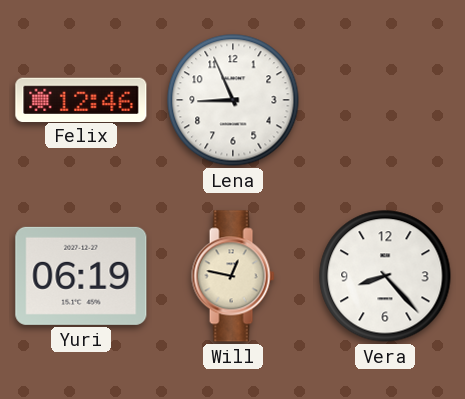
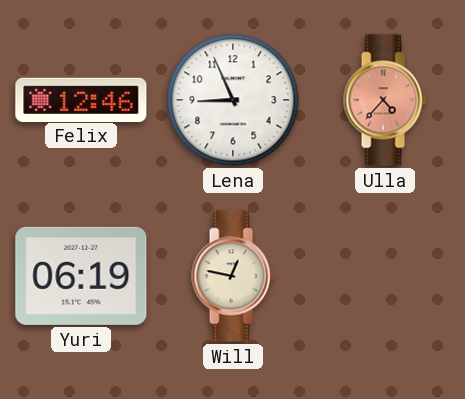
Ulla: none -> 4:37
Vera: 8:23 -> none
